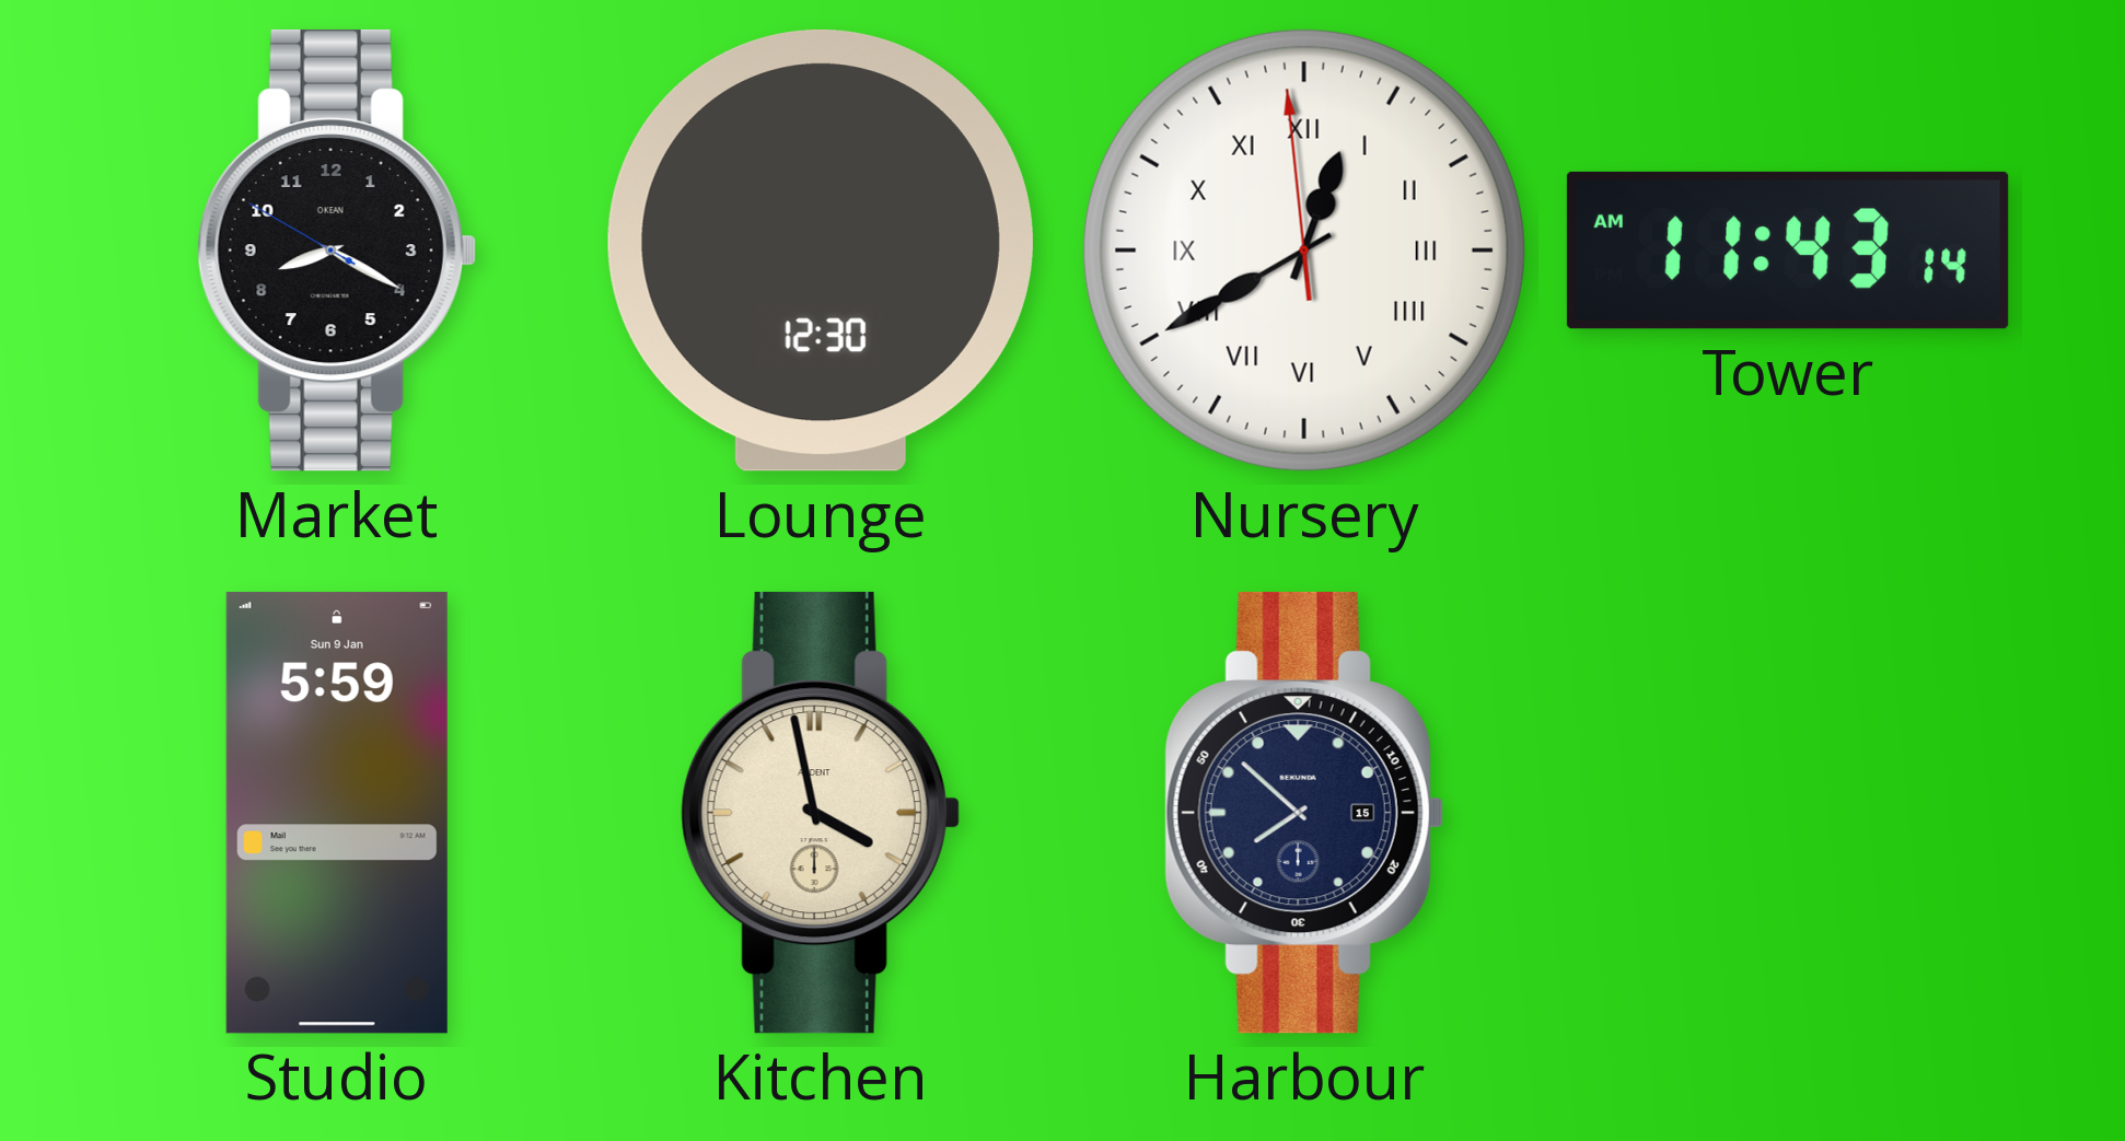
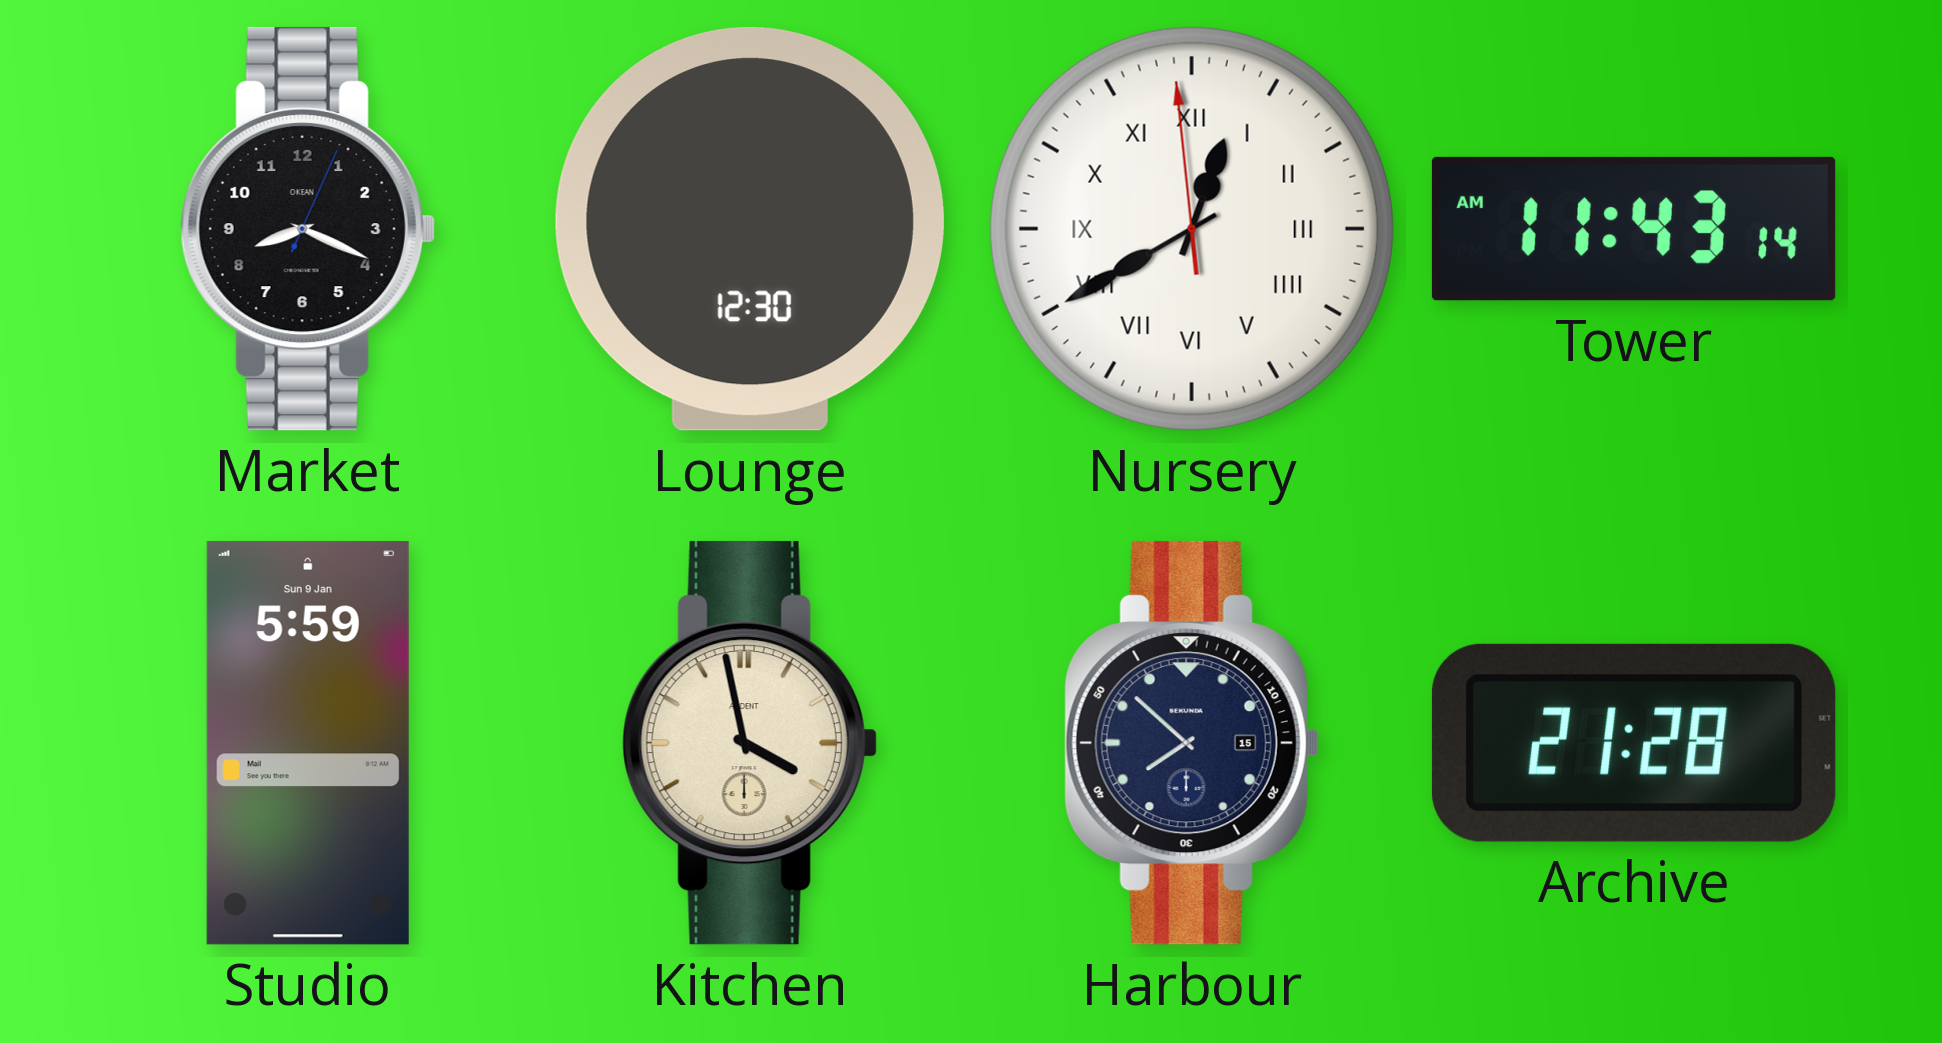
Market: 8:19:50 -> 8:19:04
Archive: none -> 21:28
